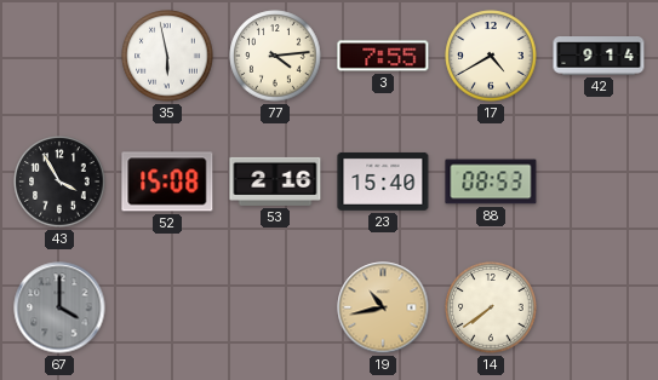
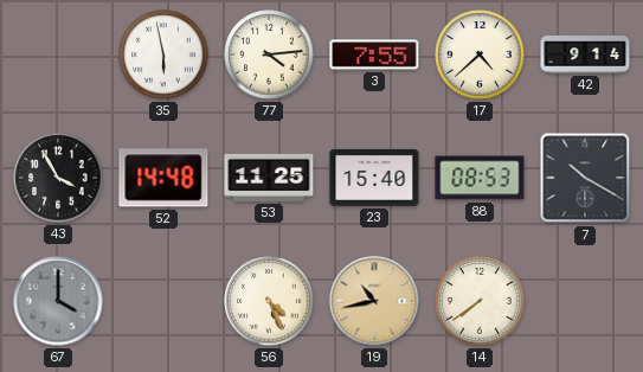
17: 4:40 -> 4:38
52: 15:08 -> 14:48
53: 2:16 -> 11:25
7: none -> 10:20
56: none -> 4:26
